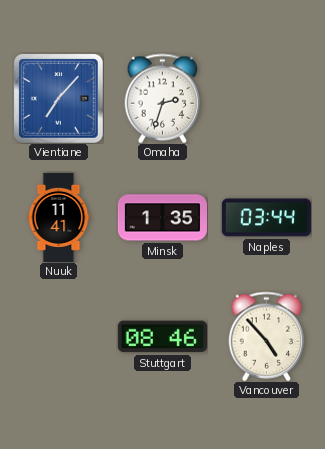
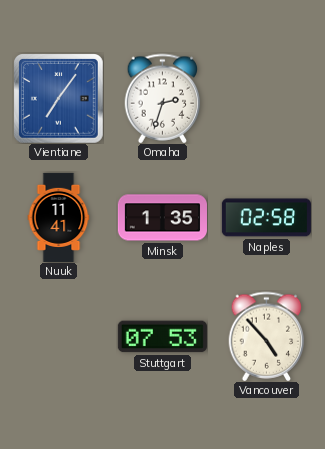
Vientiane: 7:07 -> 7:06
Naples: 03:44 -> 02:58
Stuttgart: 08:46 -> 07:53
